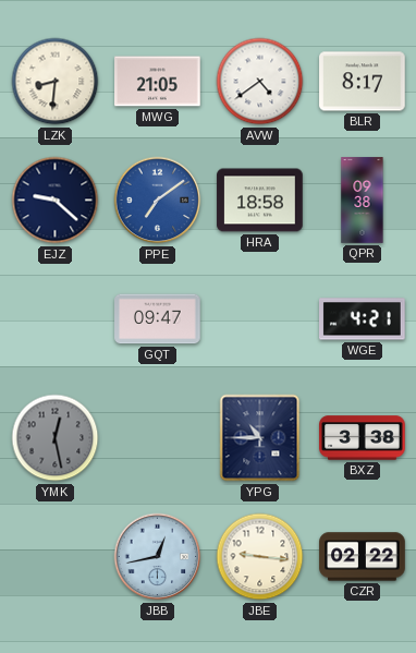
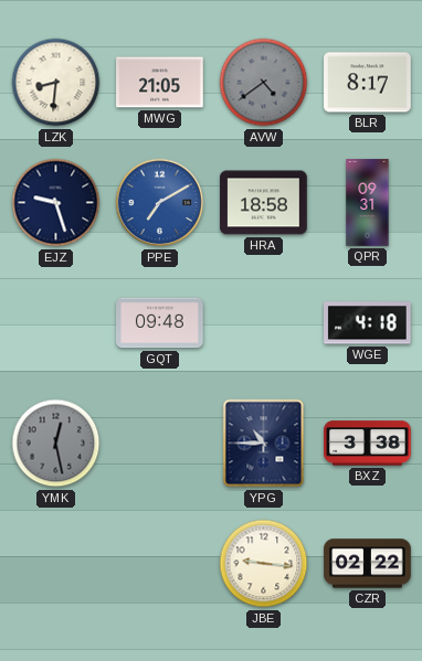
AVW dial: white -> grey
EJZ: 9:22 -> 9:27
PPE: 7:09 -> 7:10
QPR: 09:38 -> 09:31
GQT: 09:47 -> 09:48
WGE: 4:21 -> 4:18
JBB: 12:43 -> none
